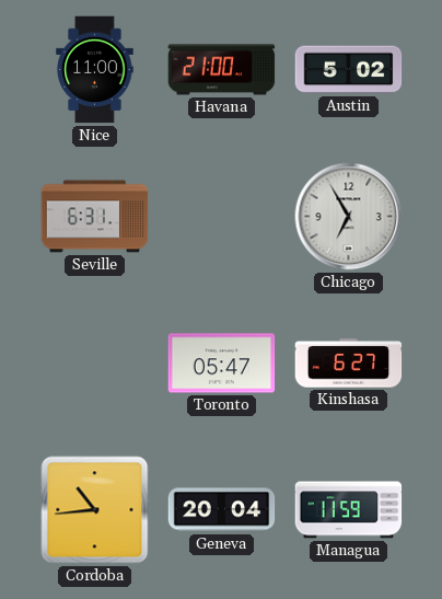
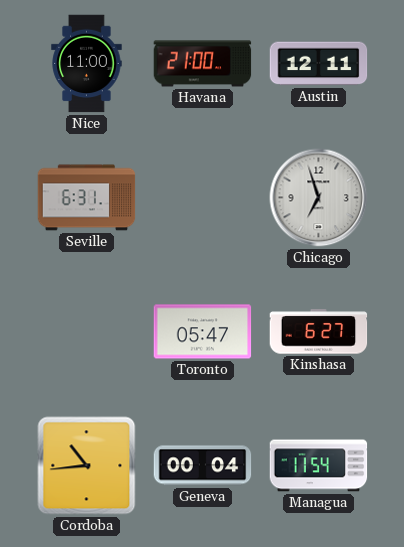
Austin: 5:02 -> 12:11
Chicago: 6:55 -> 6:57
Geneva: 20:04 -> 00:04
Managua: 11:59 -> 11:54
